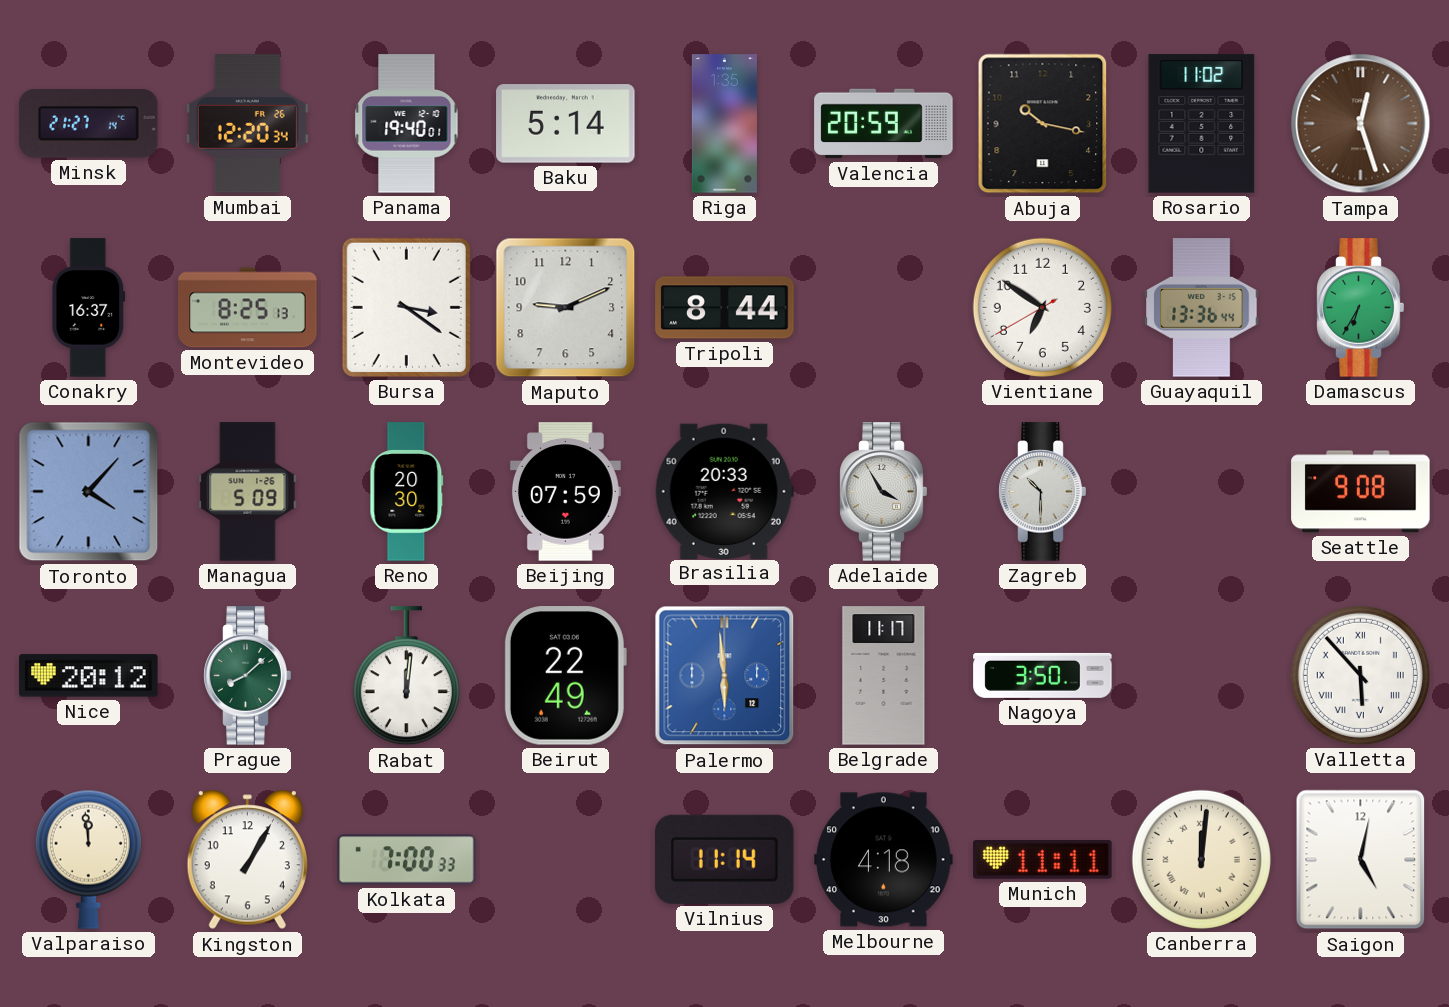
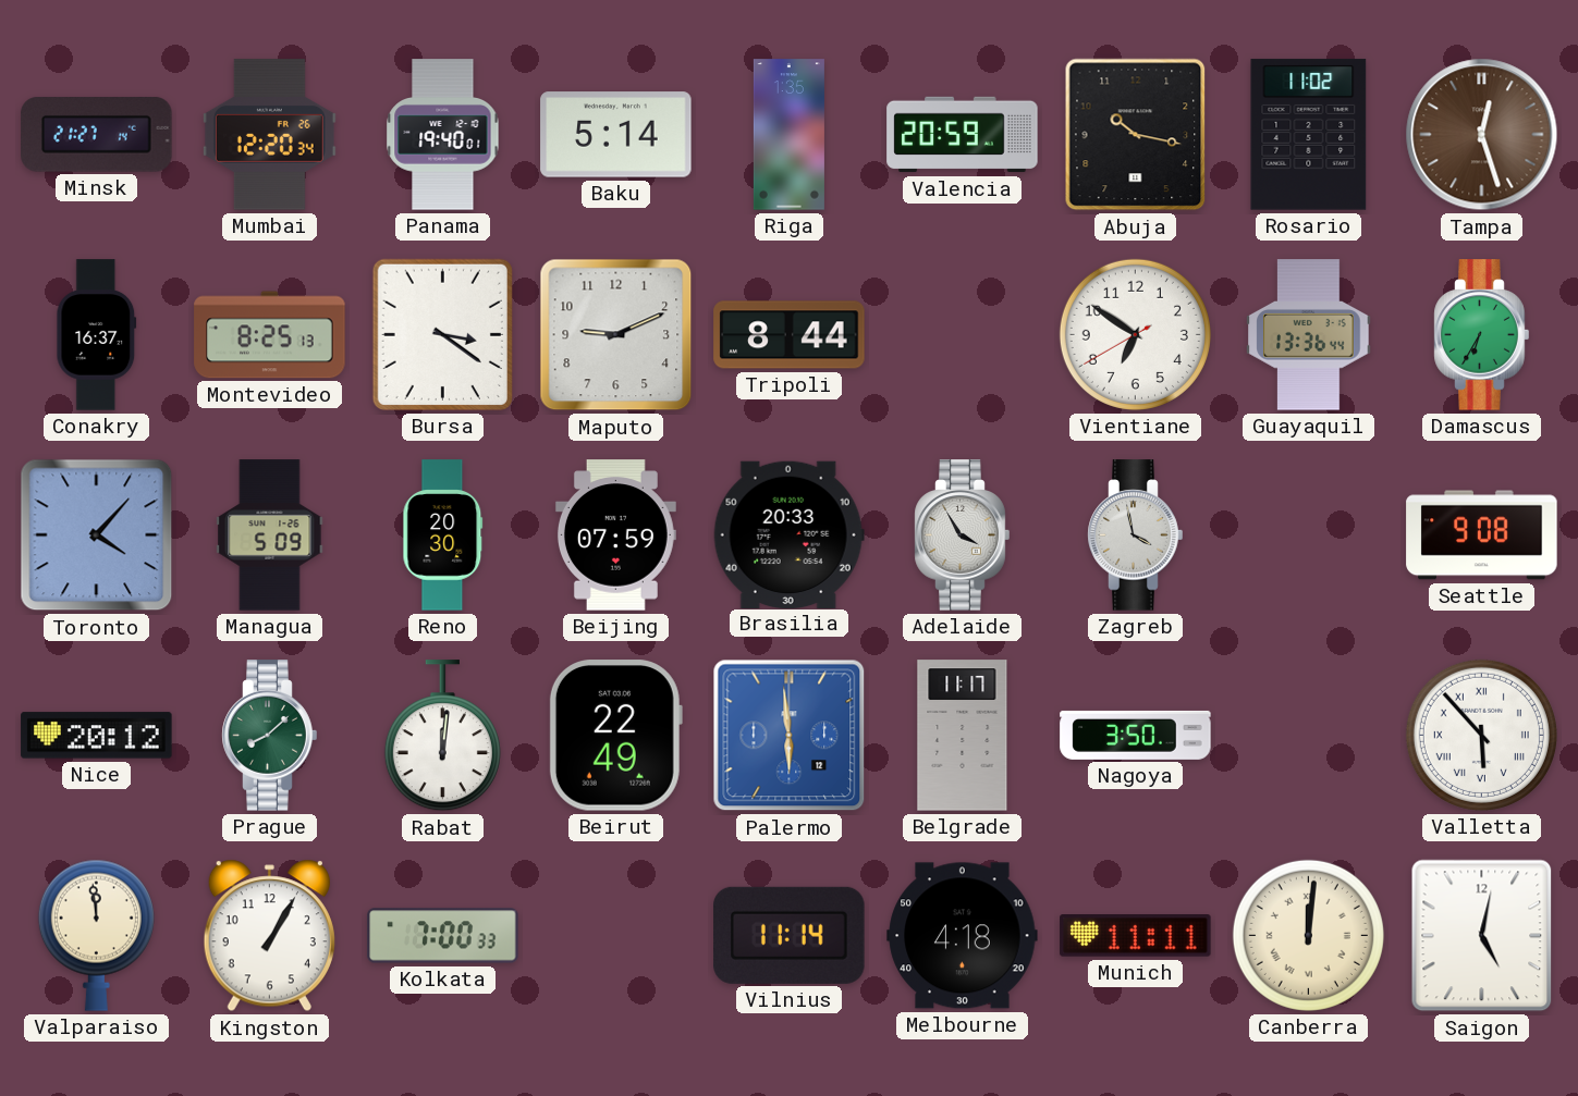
Zagreb: 10:30 -> 3:58
